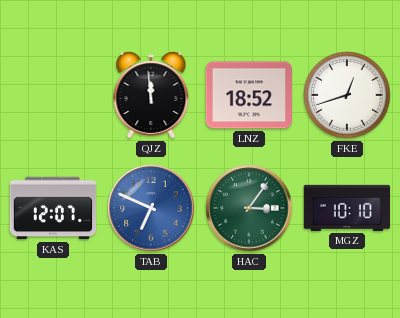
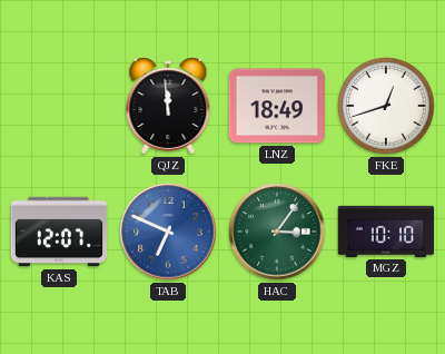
LNZ: 18:52 -> 18:49
